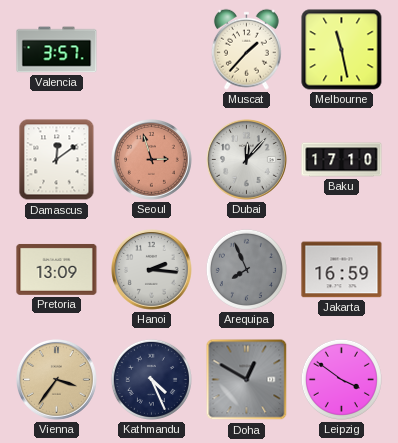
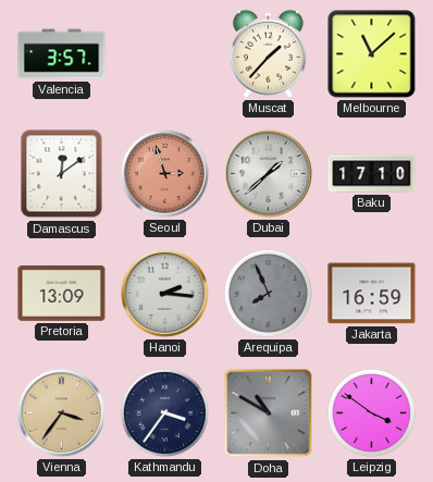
Melbourne: 11:28 -> 11:08
Dubai: 12:07 -> 1:38
Kathmandu: 4:26 -> 3:36
Doha: 12:50 -> 10:50
